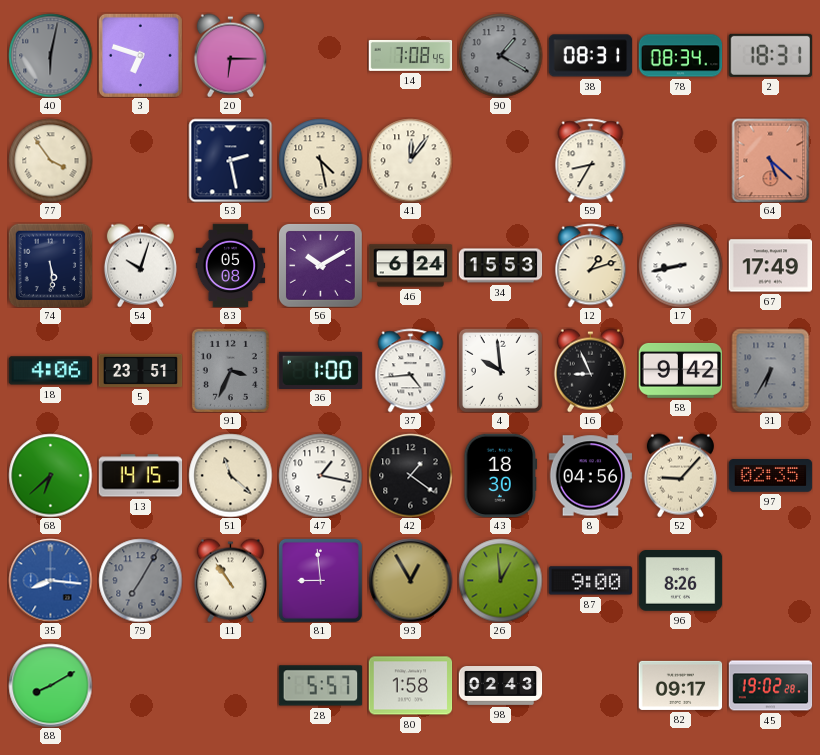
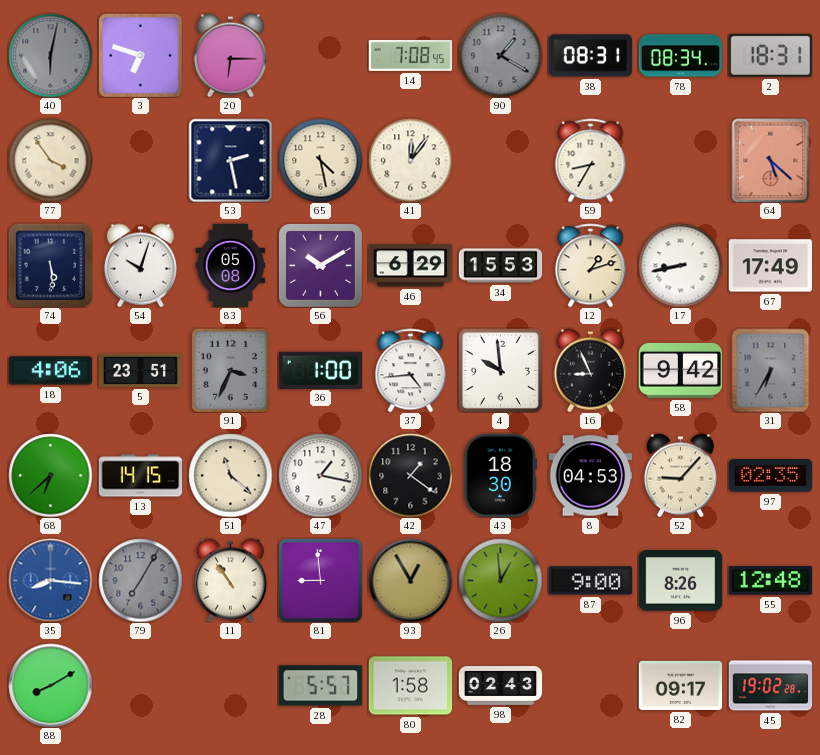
46: 6:24 -> 6:29
8: 04:56 -> 04:53
55: none -> 12:48
